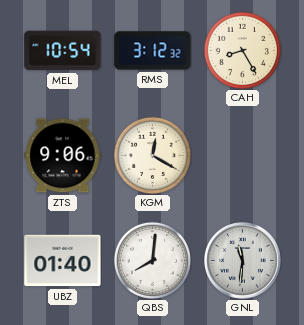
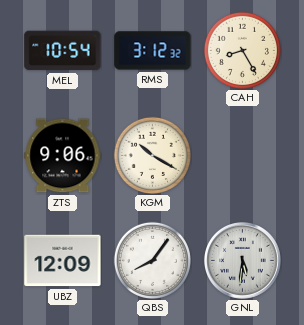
KGM: 12:20 -> 10:20
UBZ: 01:40 -> 12:09
QBS: 8:01 -> 8:06
GNL: 11:31 -> 5:31
